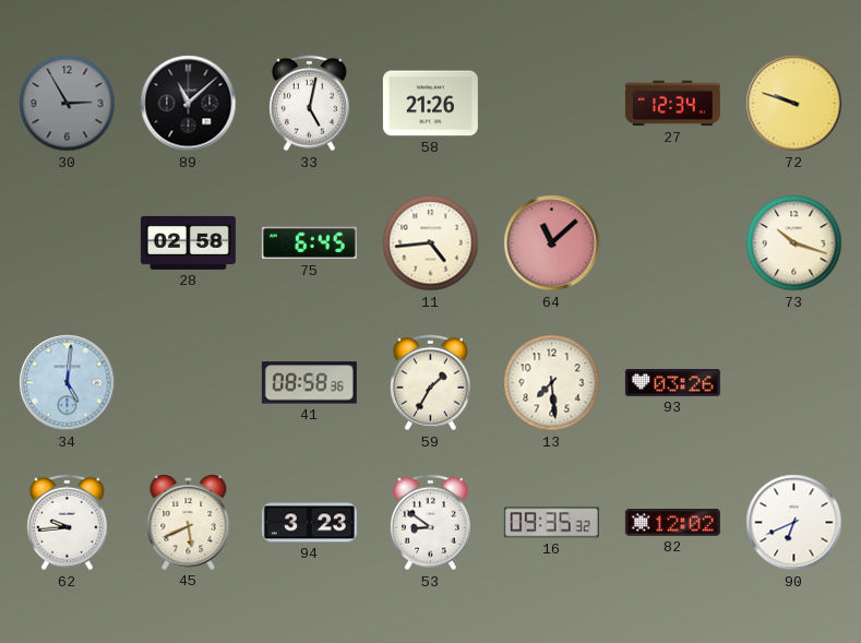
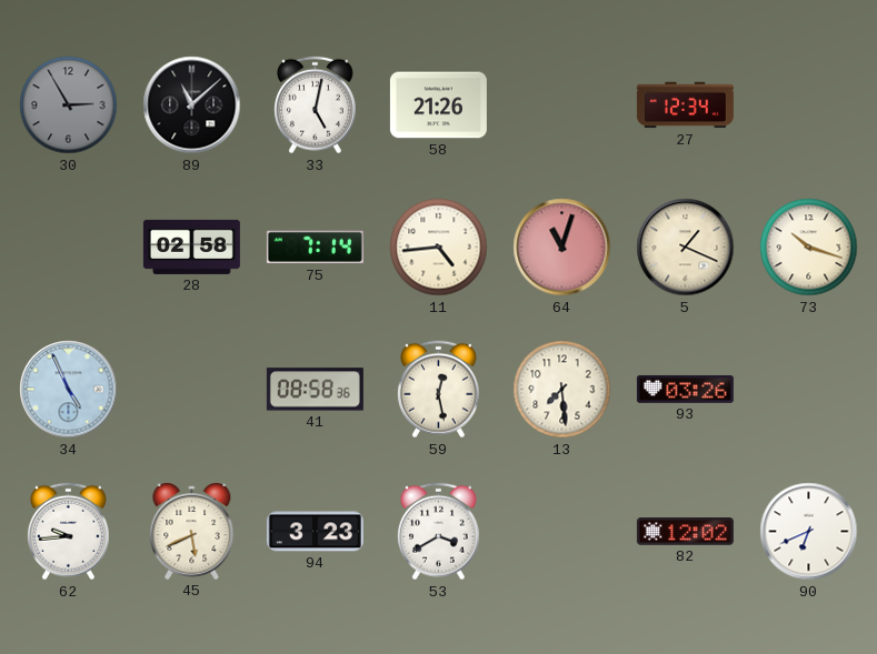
72: 9:48 -> none
75: 6:45 -> 7:14
64: 11:08 -> 11:03
5: none -> 1:19
34: 5:01 -> 4:56
59: 1:35 -> 12:28
53: 8:51 -> 3:40
16: 09:35 -> none
